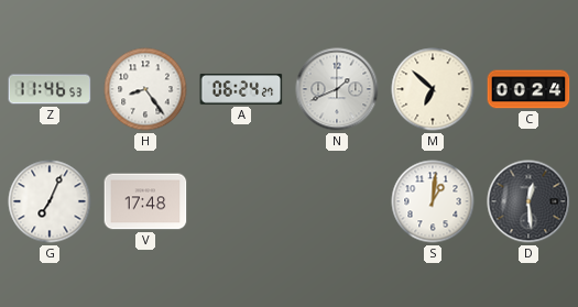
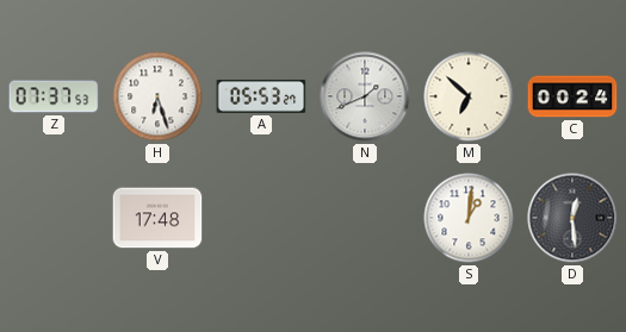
Z: 11:46 -> 07:37
H: 8:24 -> 6:27
A: 06:24 -> 05:53
G: 7:04 -> none
